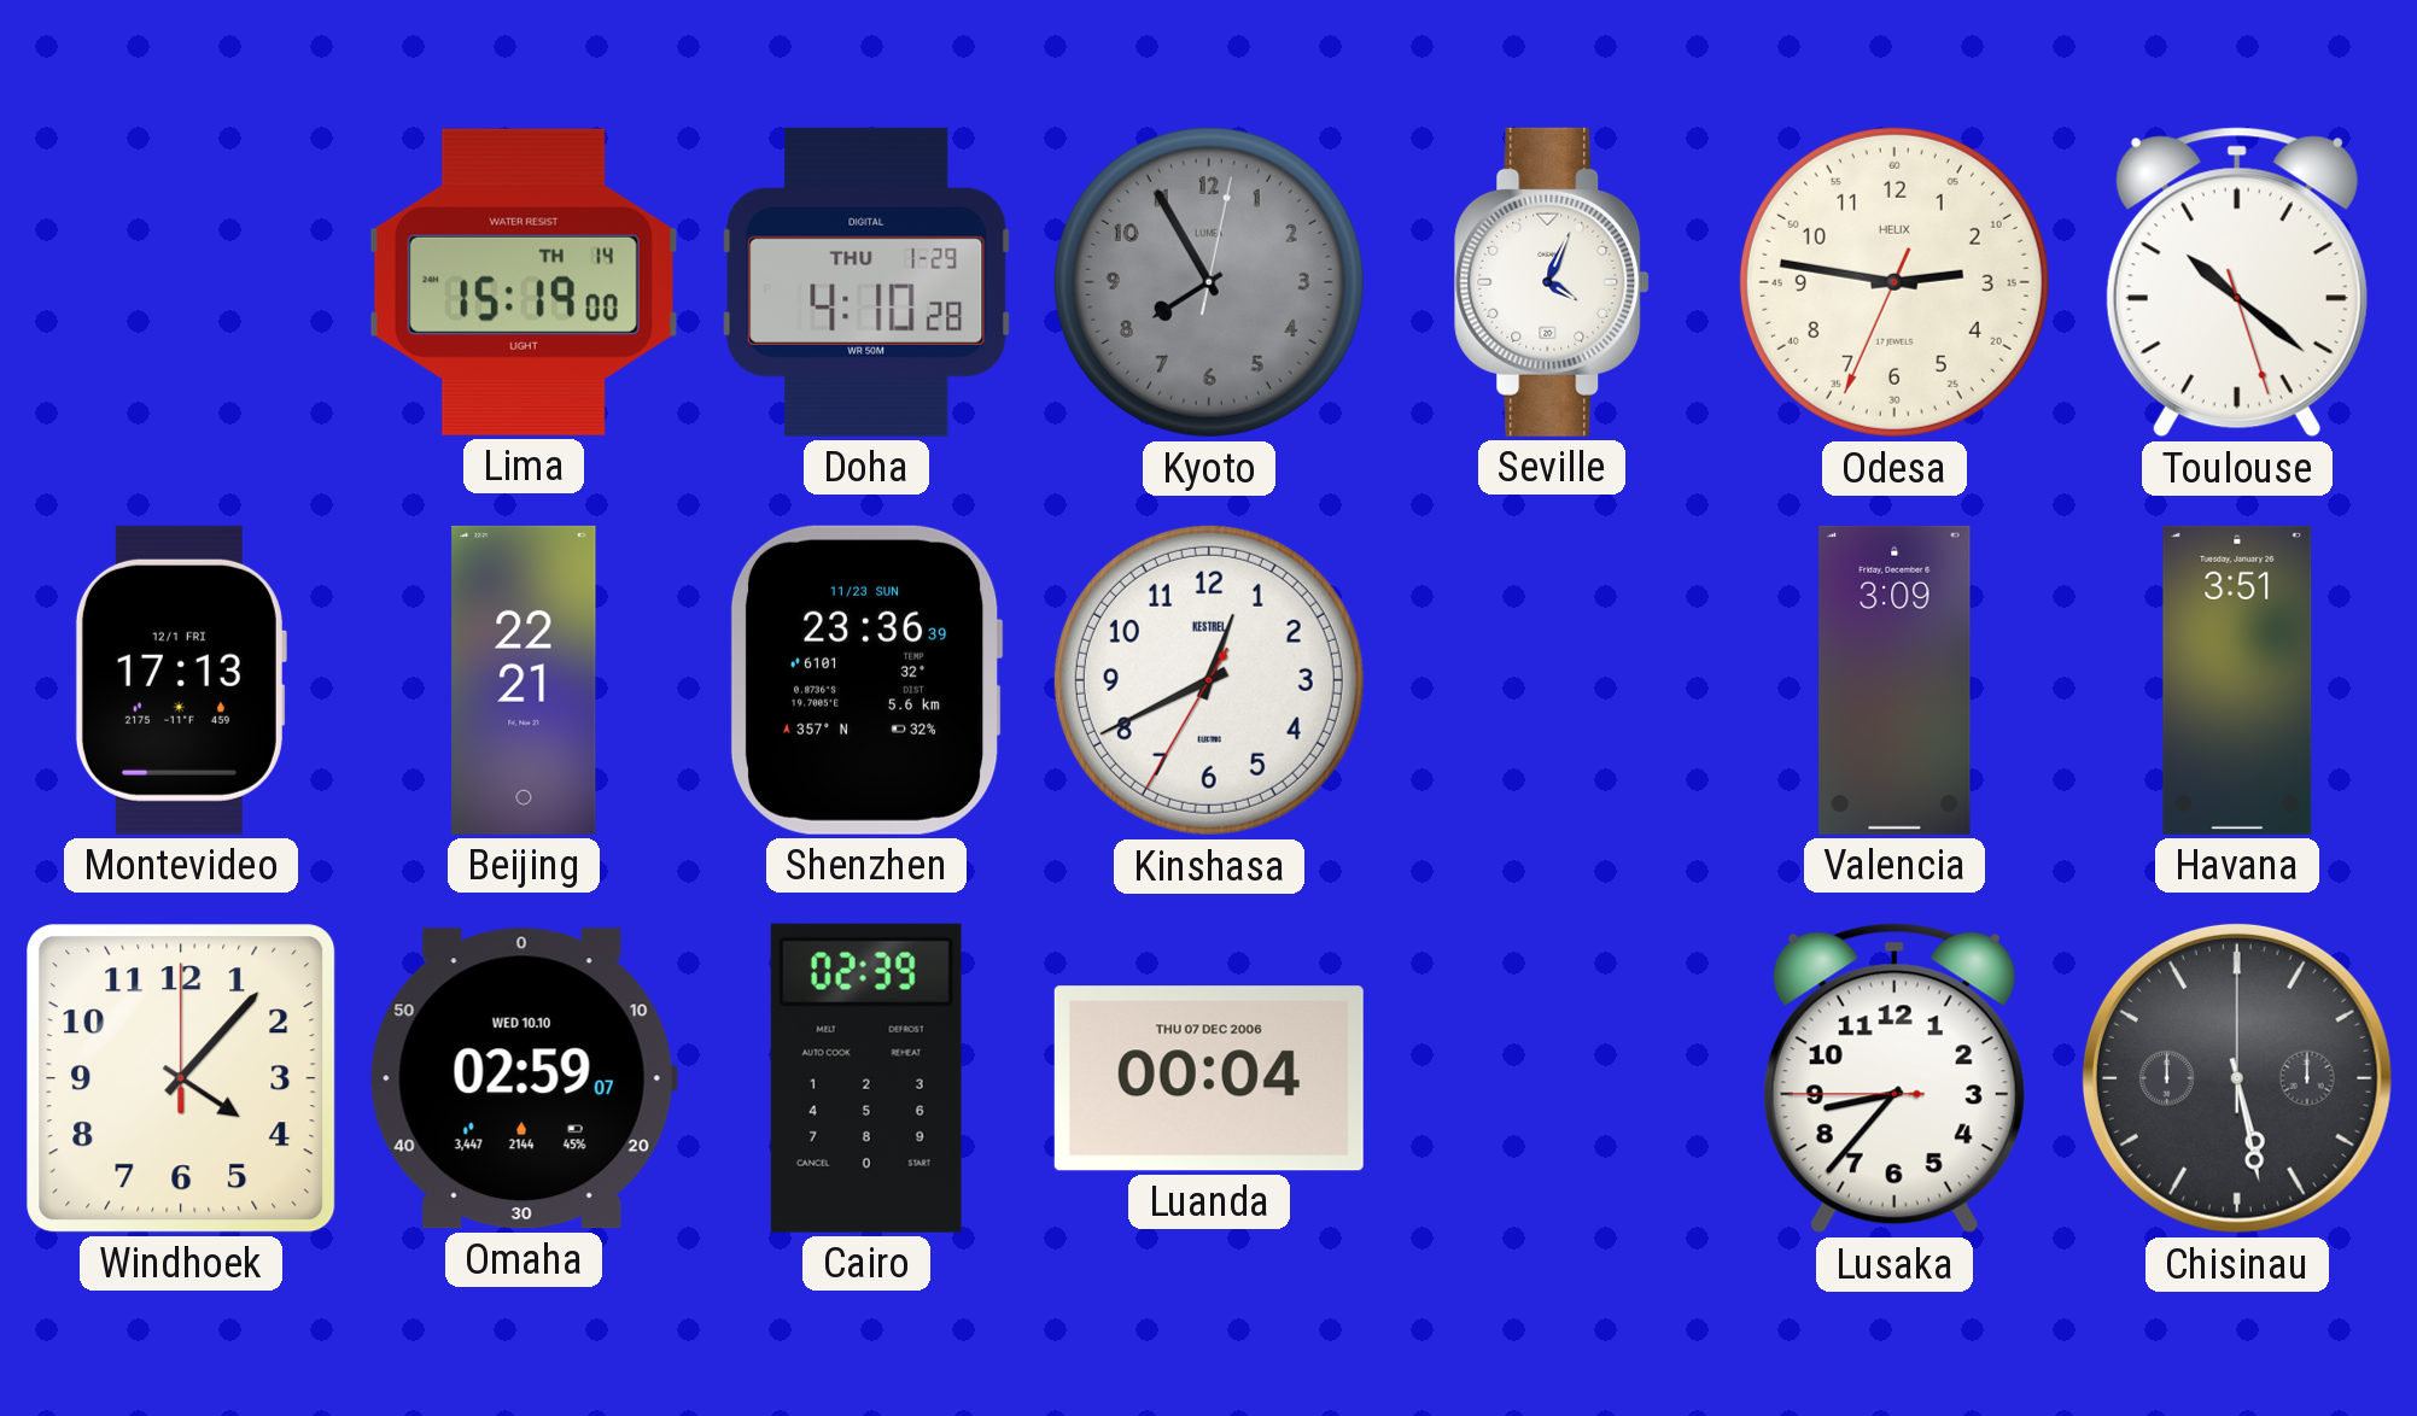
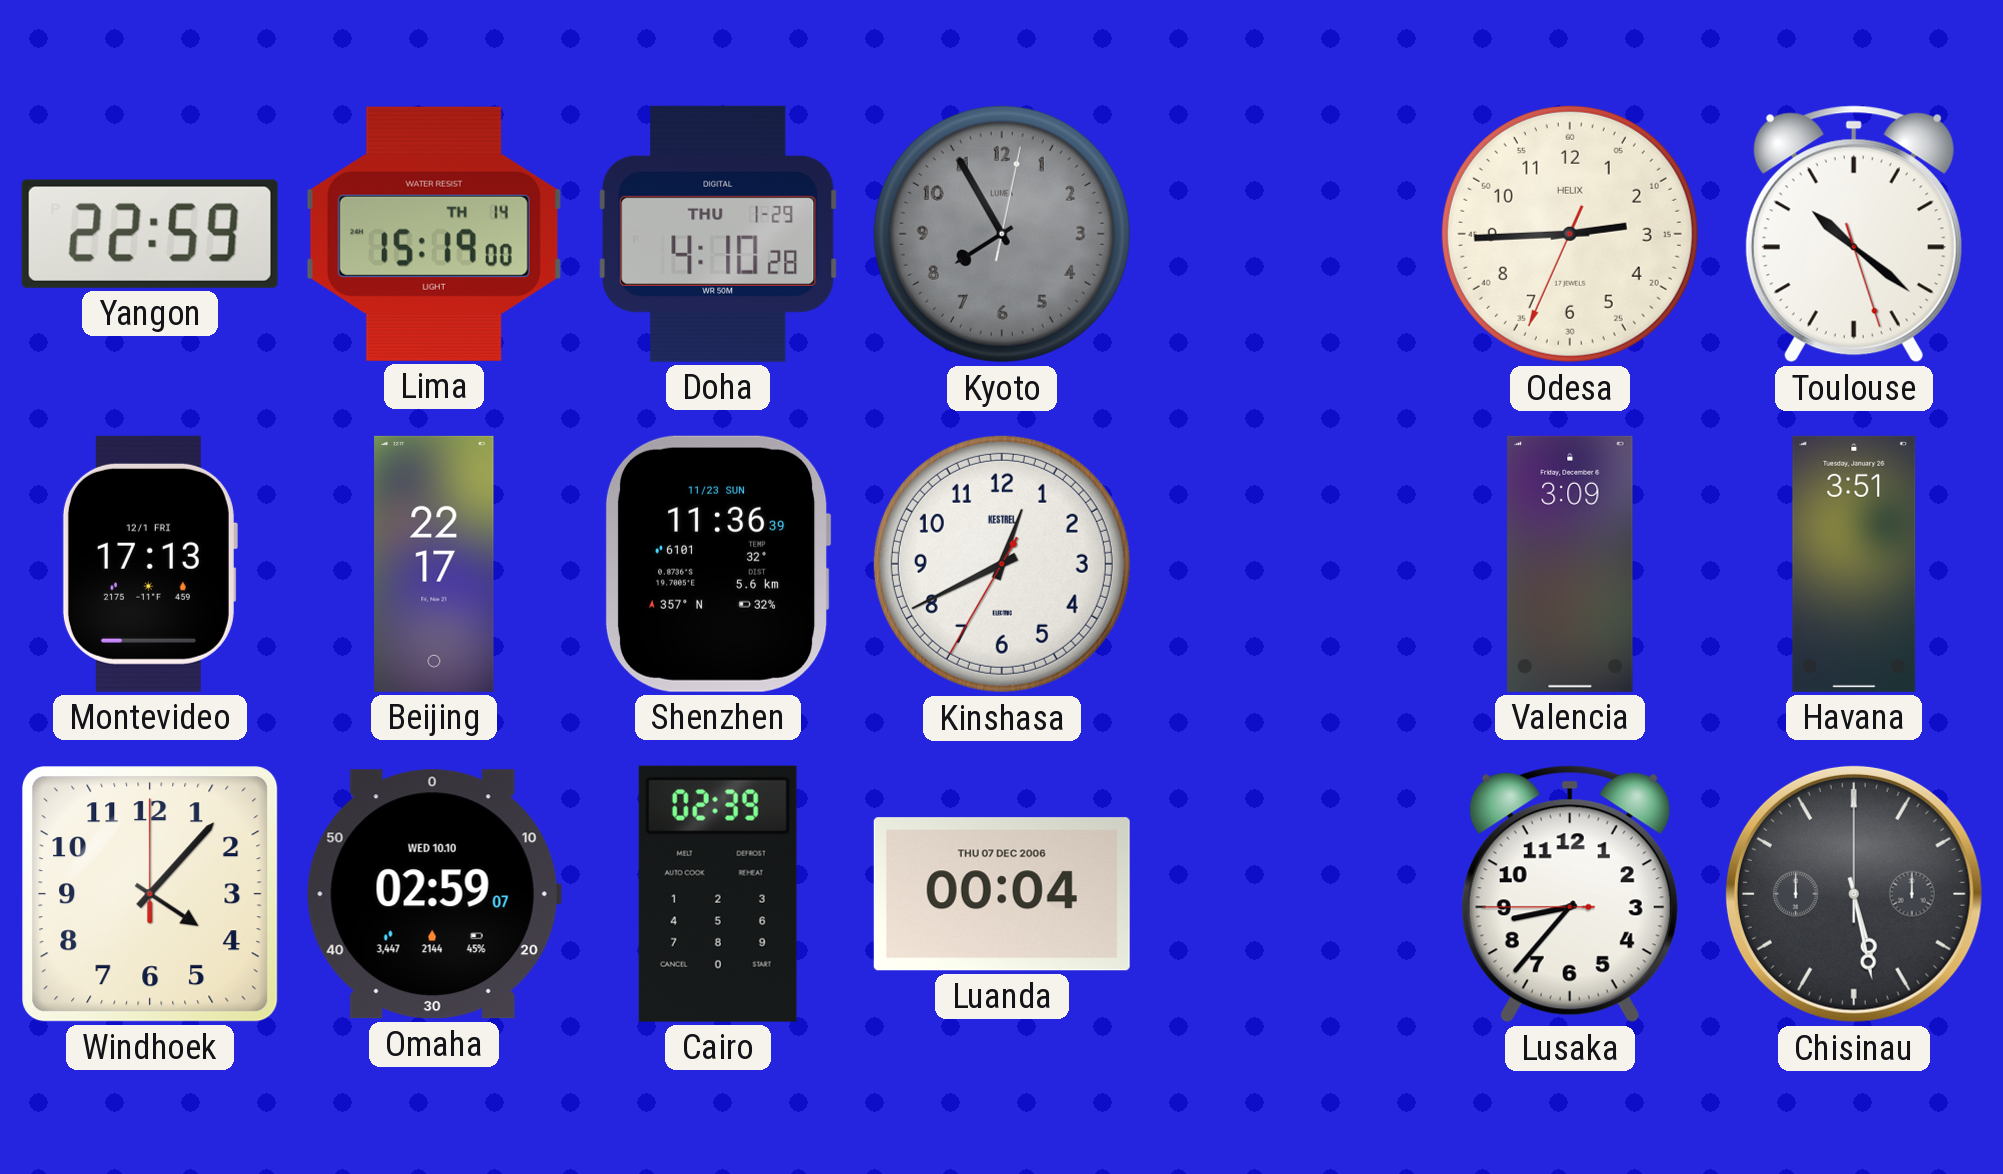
Yangon: none -> 22:59
Seville: 4:04 -> none
Odesa: 2:46 -> 2:44
Beijing: 22:21 -> 22:17
Shenzhen: 23:36 -> 11:36
